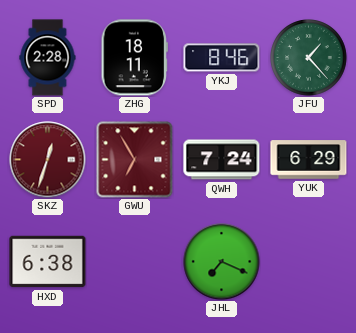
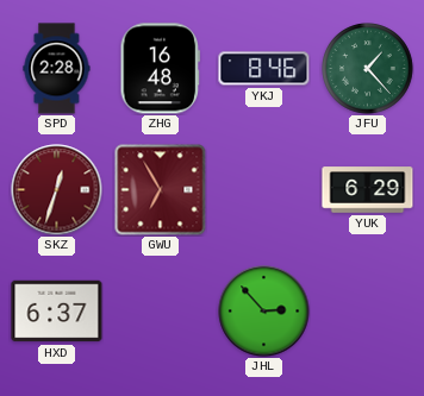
ZHG: 18:11 -> 16:48
QWH: 7:24 -> none
HXD: 6:38 -> 6:37
JHL: 7:19 -> 2:53
